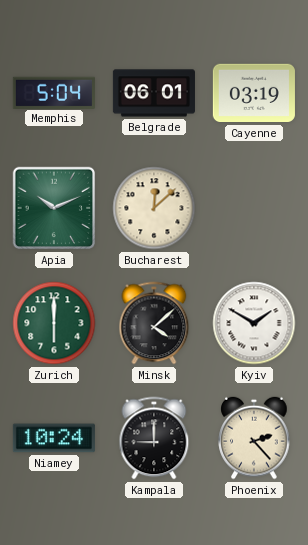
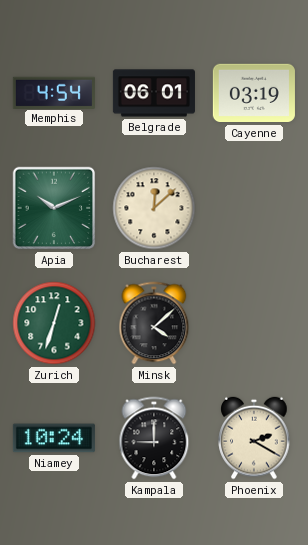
Memphis: 5:04 -> 4:54
Zurich: 6:00 -> 12:33
Kyiv: 1:50 -> none
Phoenix: 2:23 -> 2:20
